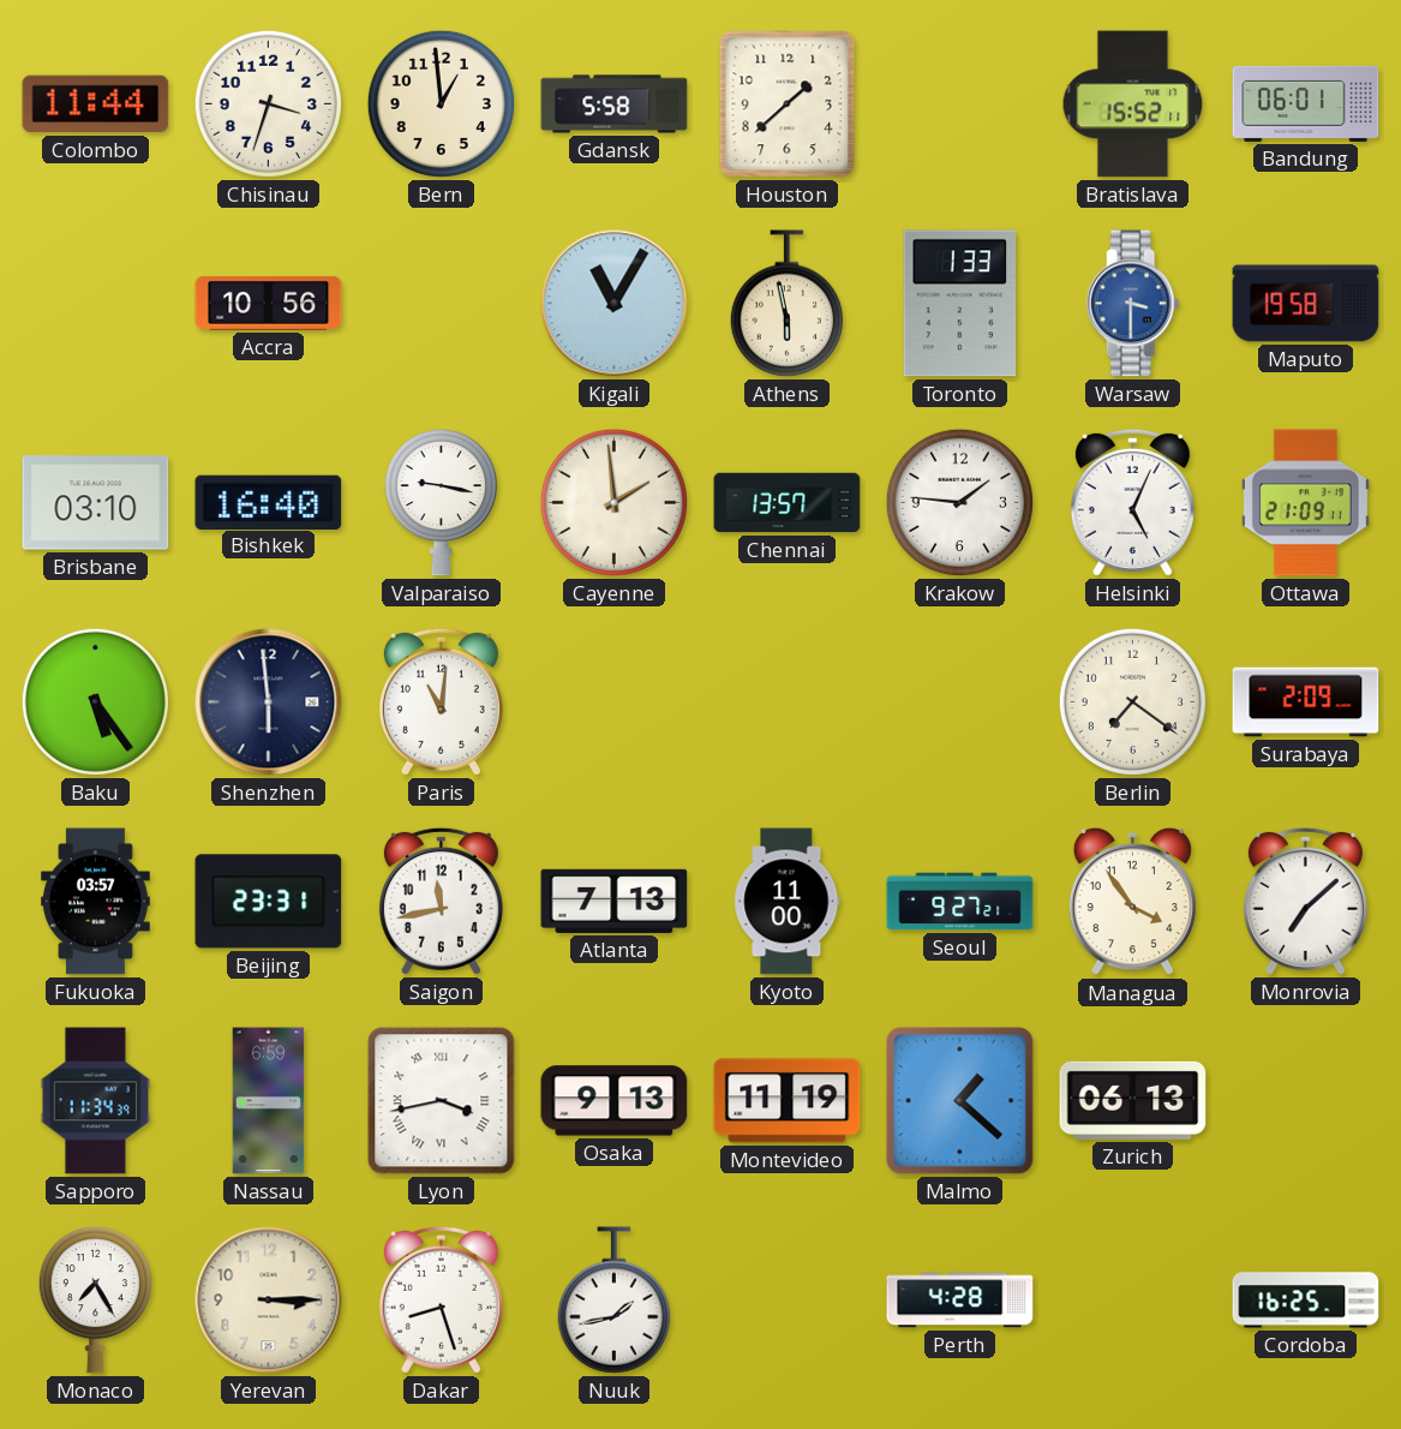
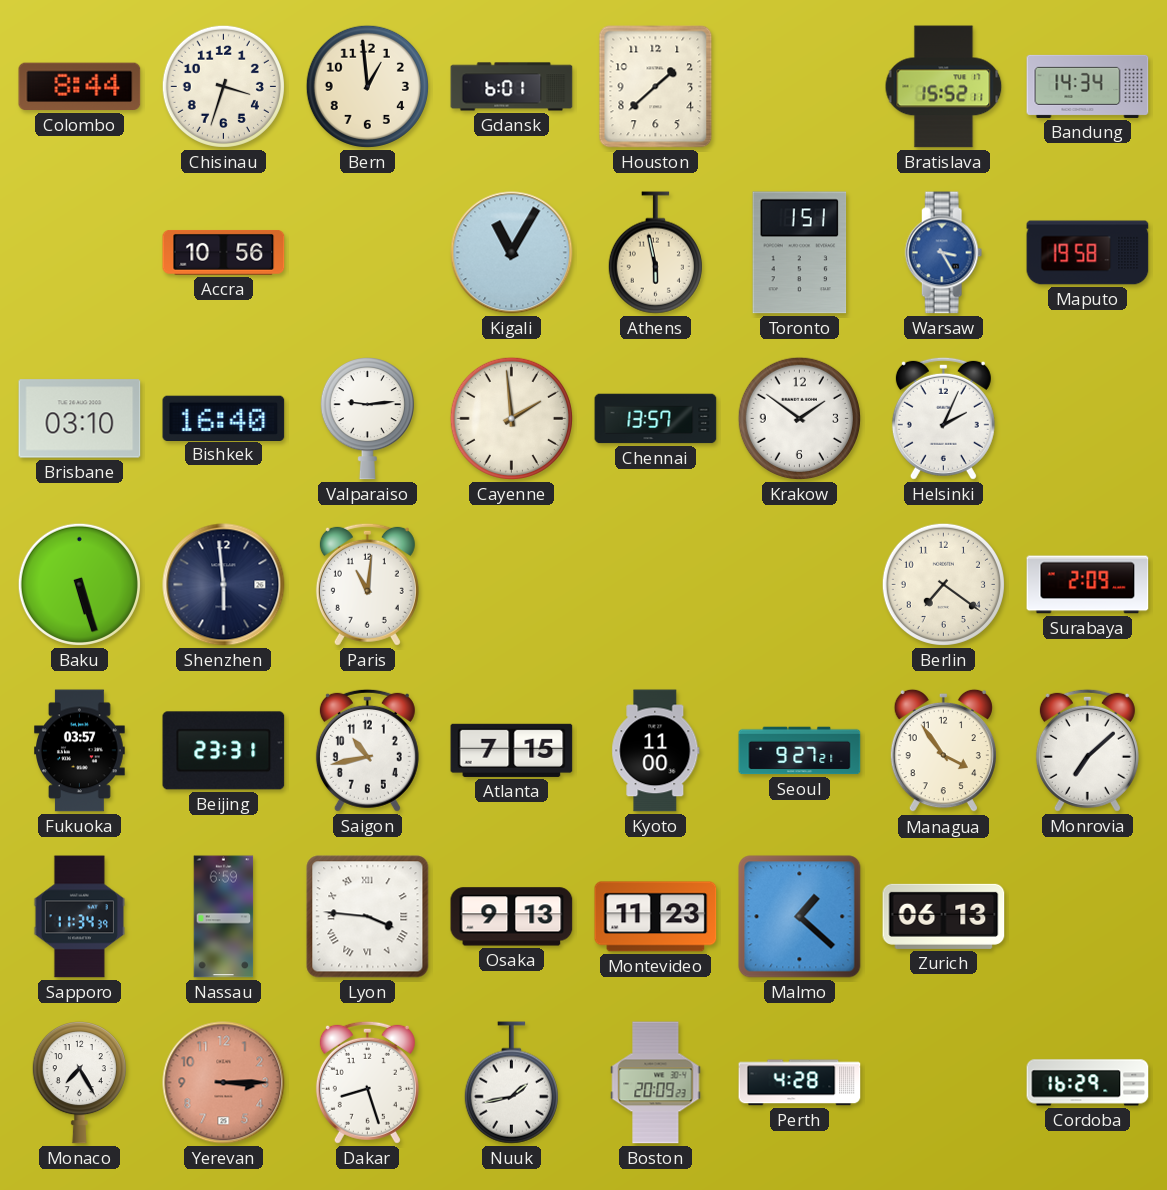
Colombo: 11:44 -> 8:44
Gdansk: 5:58 -> 6:01
Bandung: 06:01 -> 14:34
Toronto: 1:33 -> 1:51
Warsaw: 3:30 -> 3:25
Valparaiso: 9:17 -> 9:14
Krakow: 1:46 -> 1:51
Helsinki: 5:04 -> 2:04
Ottawa: 21:09 -> none
Baku: 5:24 -> 5:27
Saigon: 11:43 -> 10:43
Atlanta: 7:13 -> 7:15
Lyon: 3:43 -> 3:46
Montevideo: 11:19 -> 11:23
Yerevan dial: cream -> salmon
Boston: none -> 20:09
Cordoba: 16:25 -> 16:29
